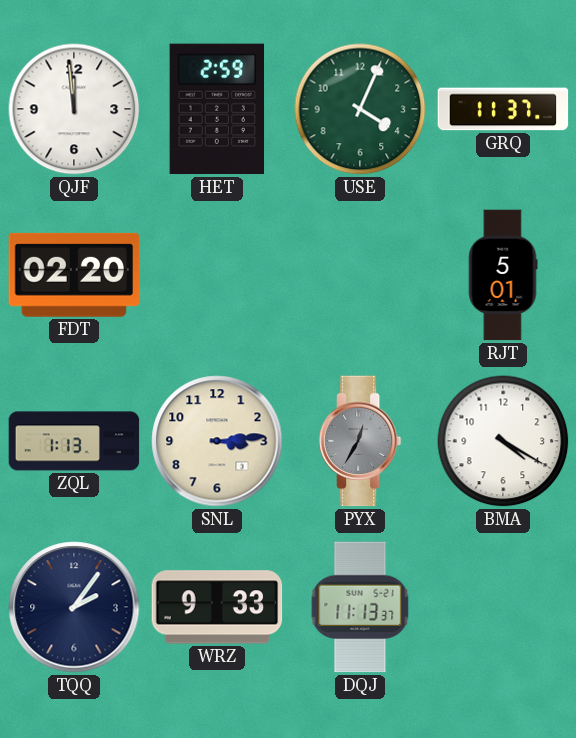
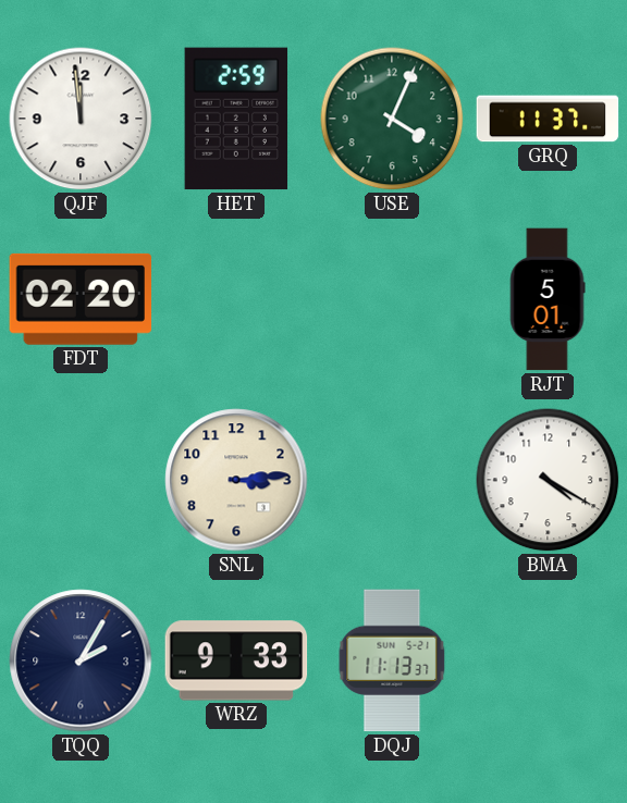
ZQL: 1:13 -> none
PYX: 12:35 -> none
TQQ: 2:06 -> 2:05
